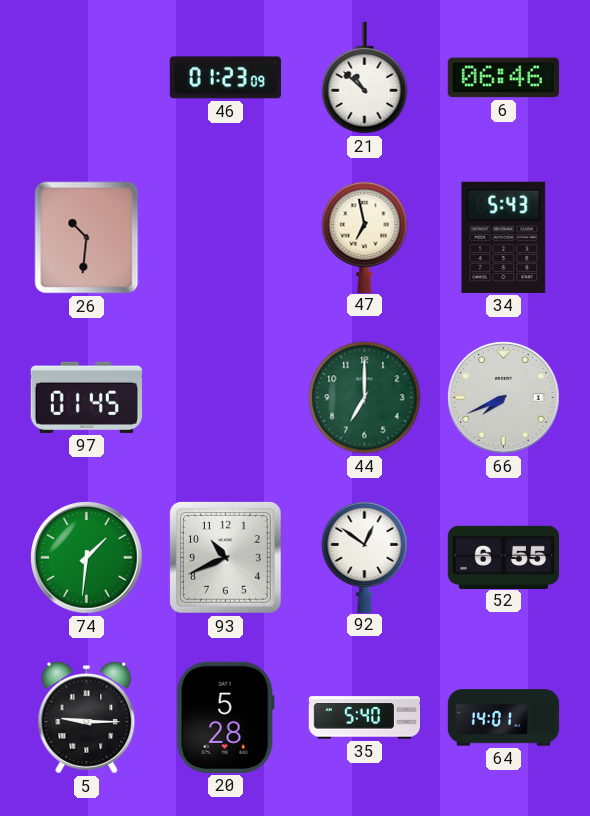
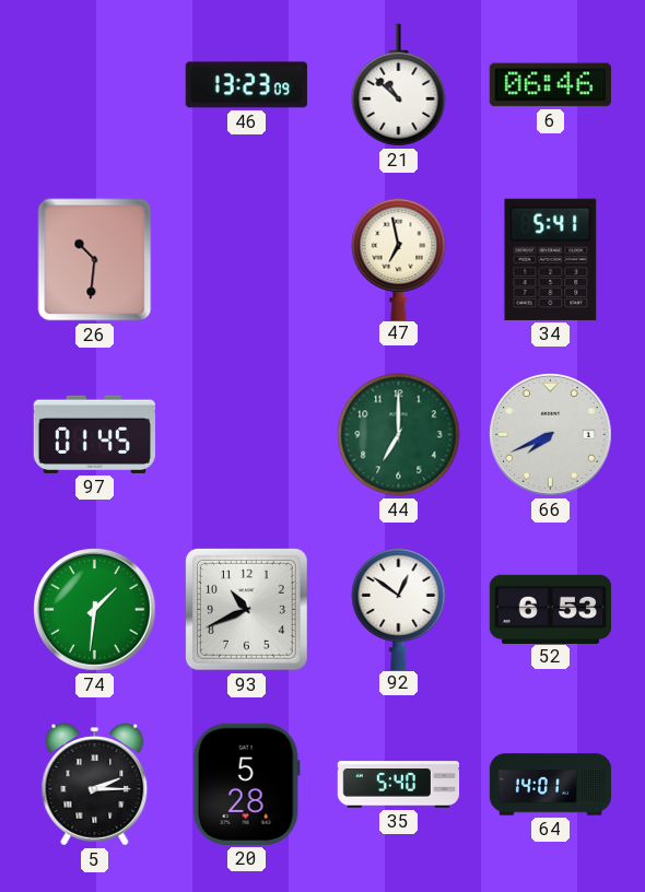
46: 01:23 -> 13:23
34: 5:43 -> 5:41
52: 6:55 -> 6:53
5: 9:15 -> 2:15
